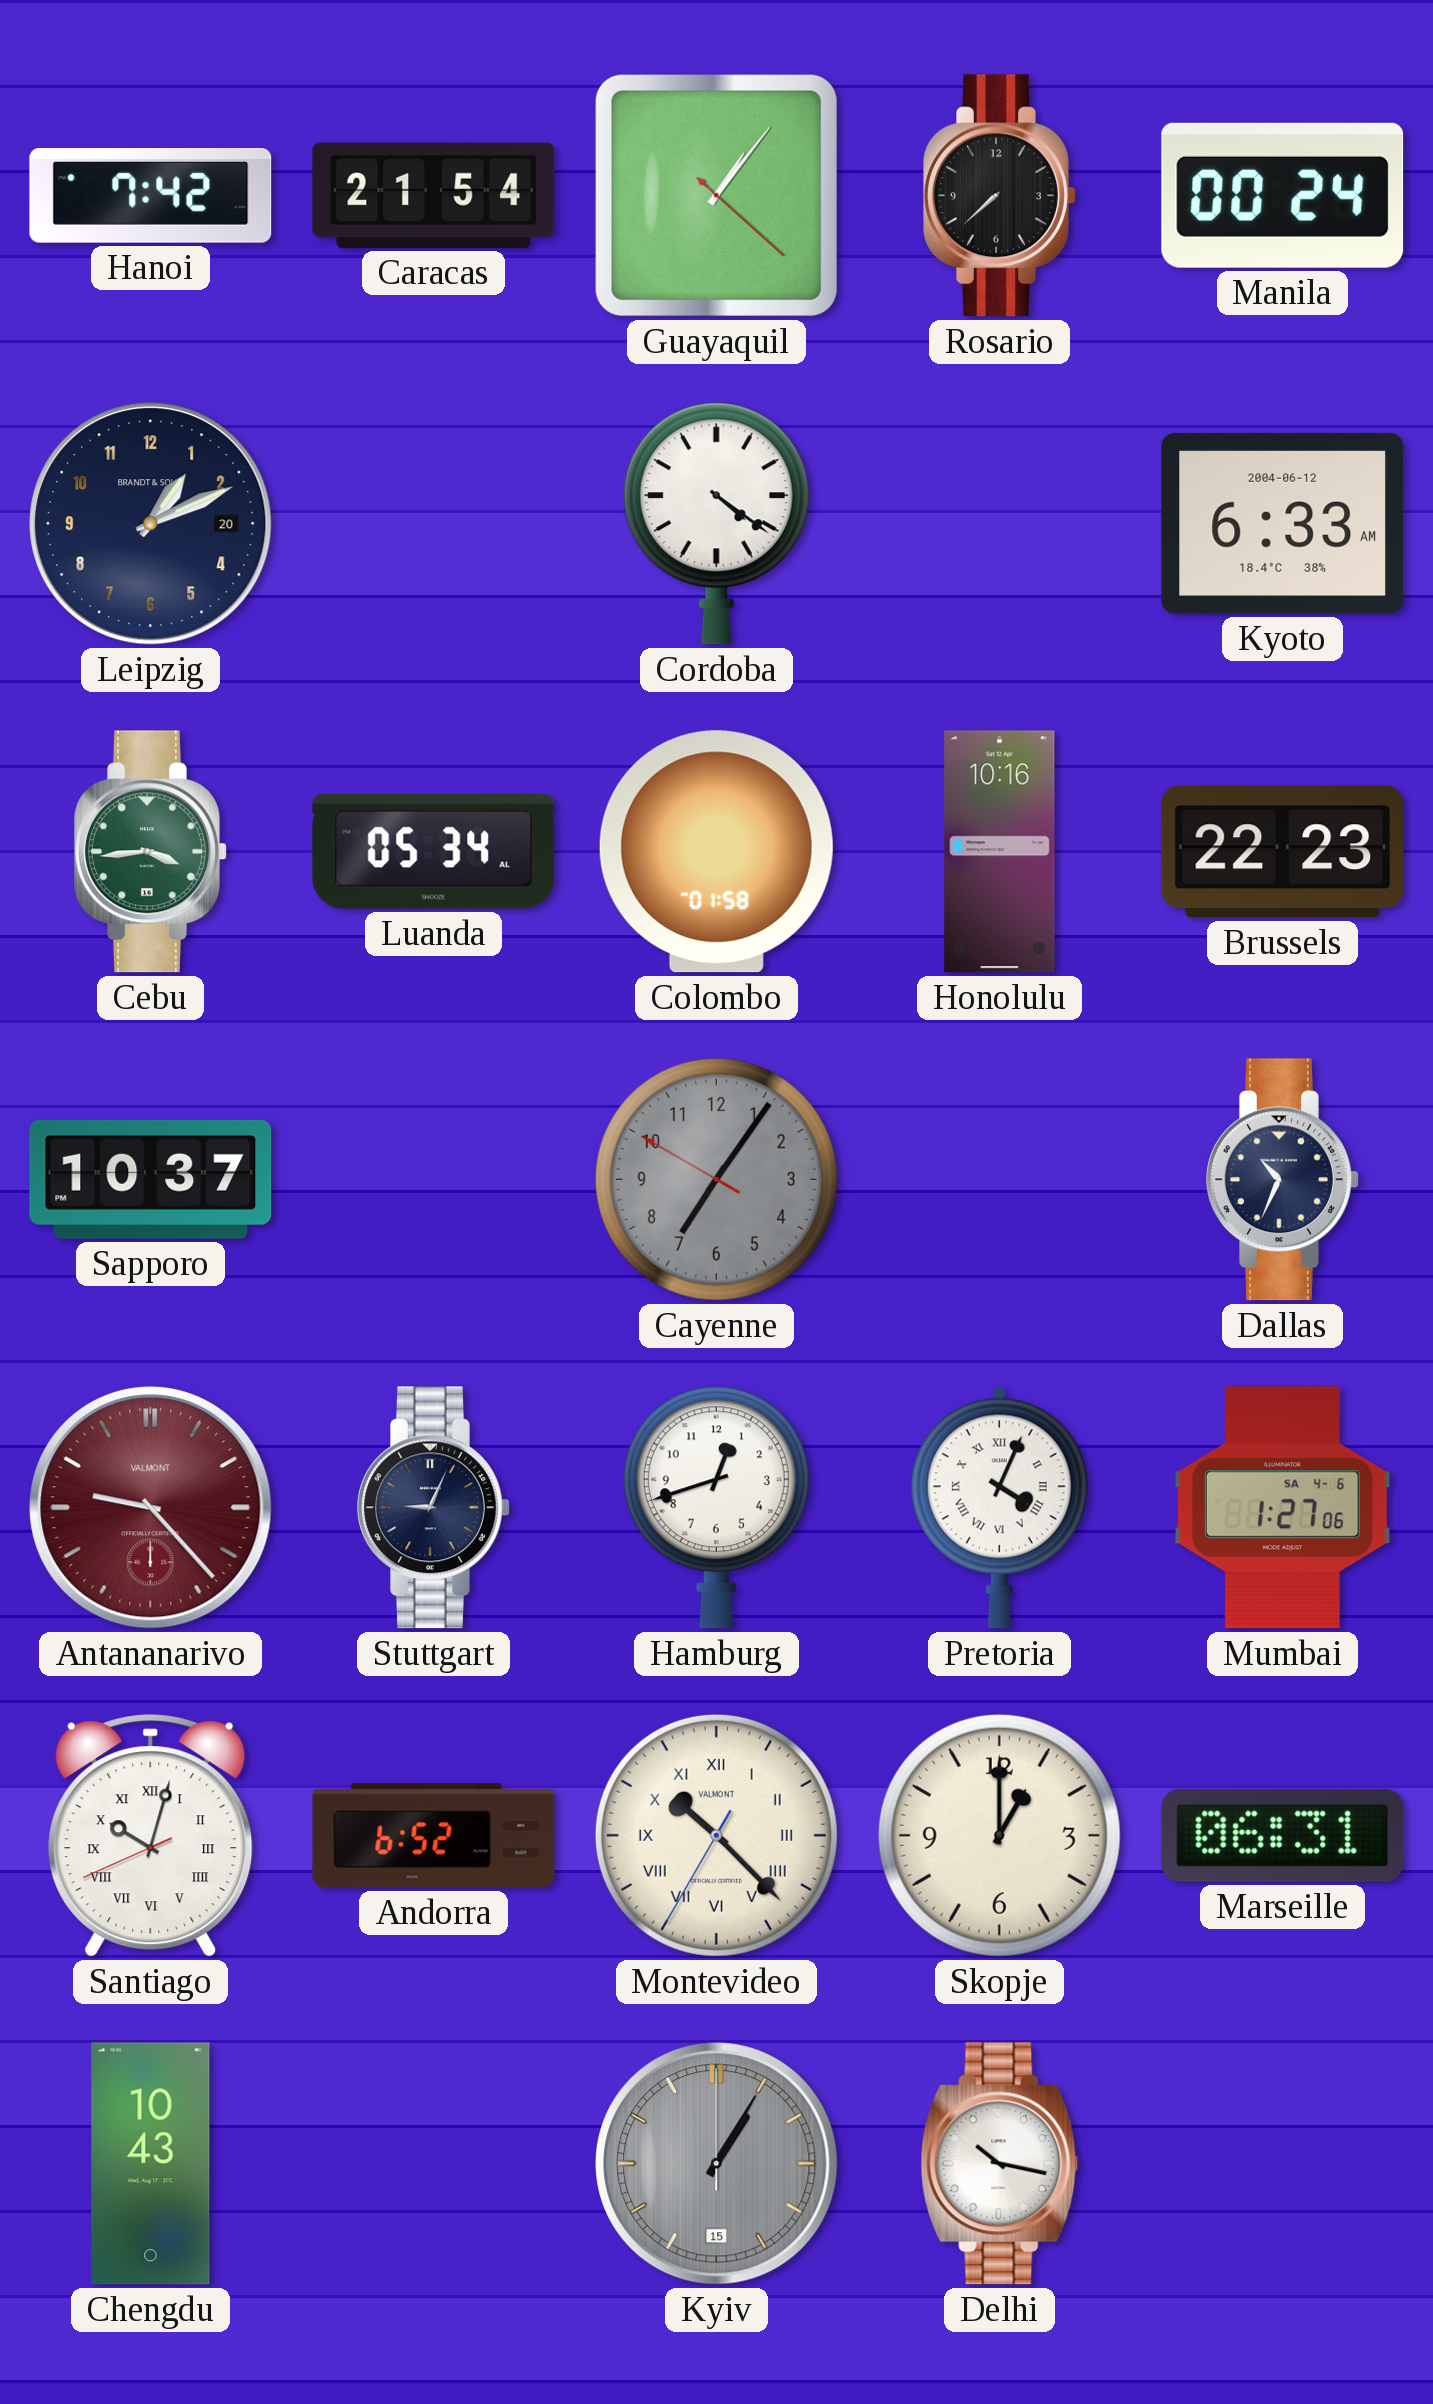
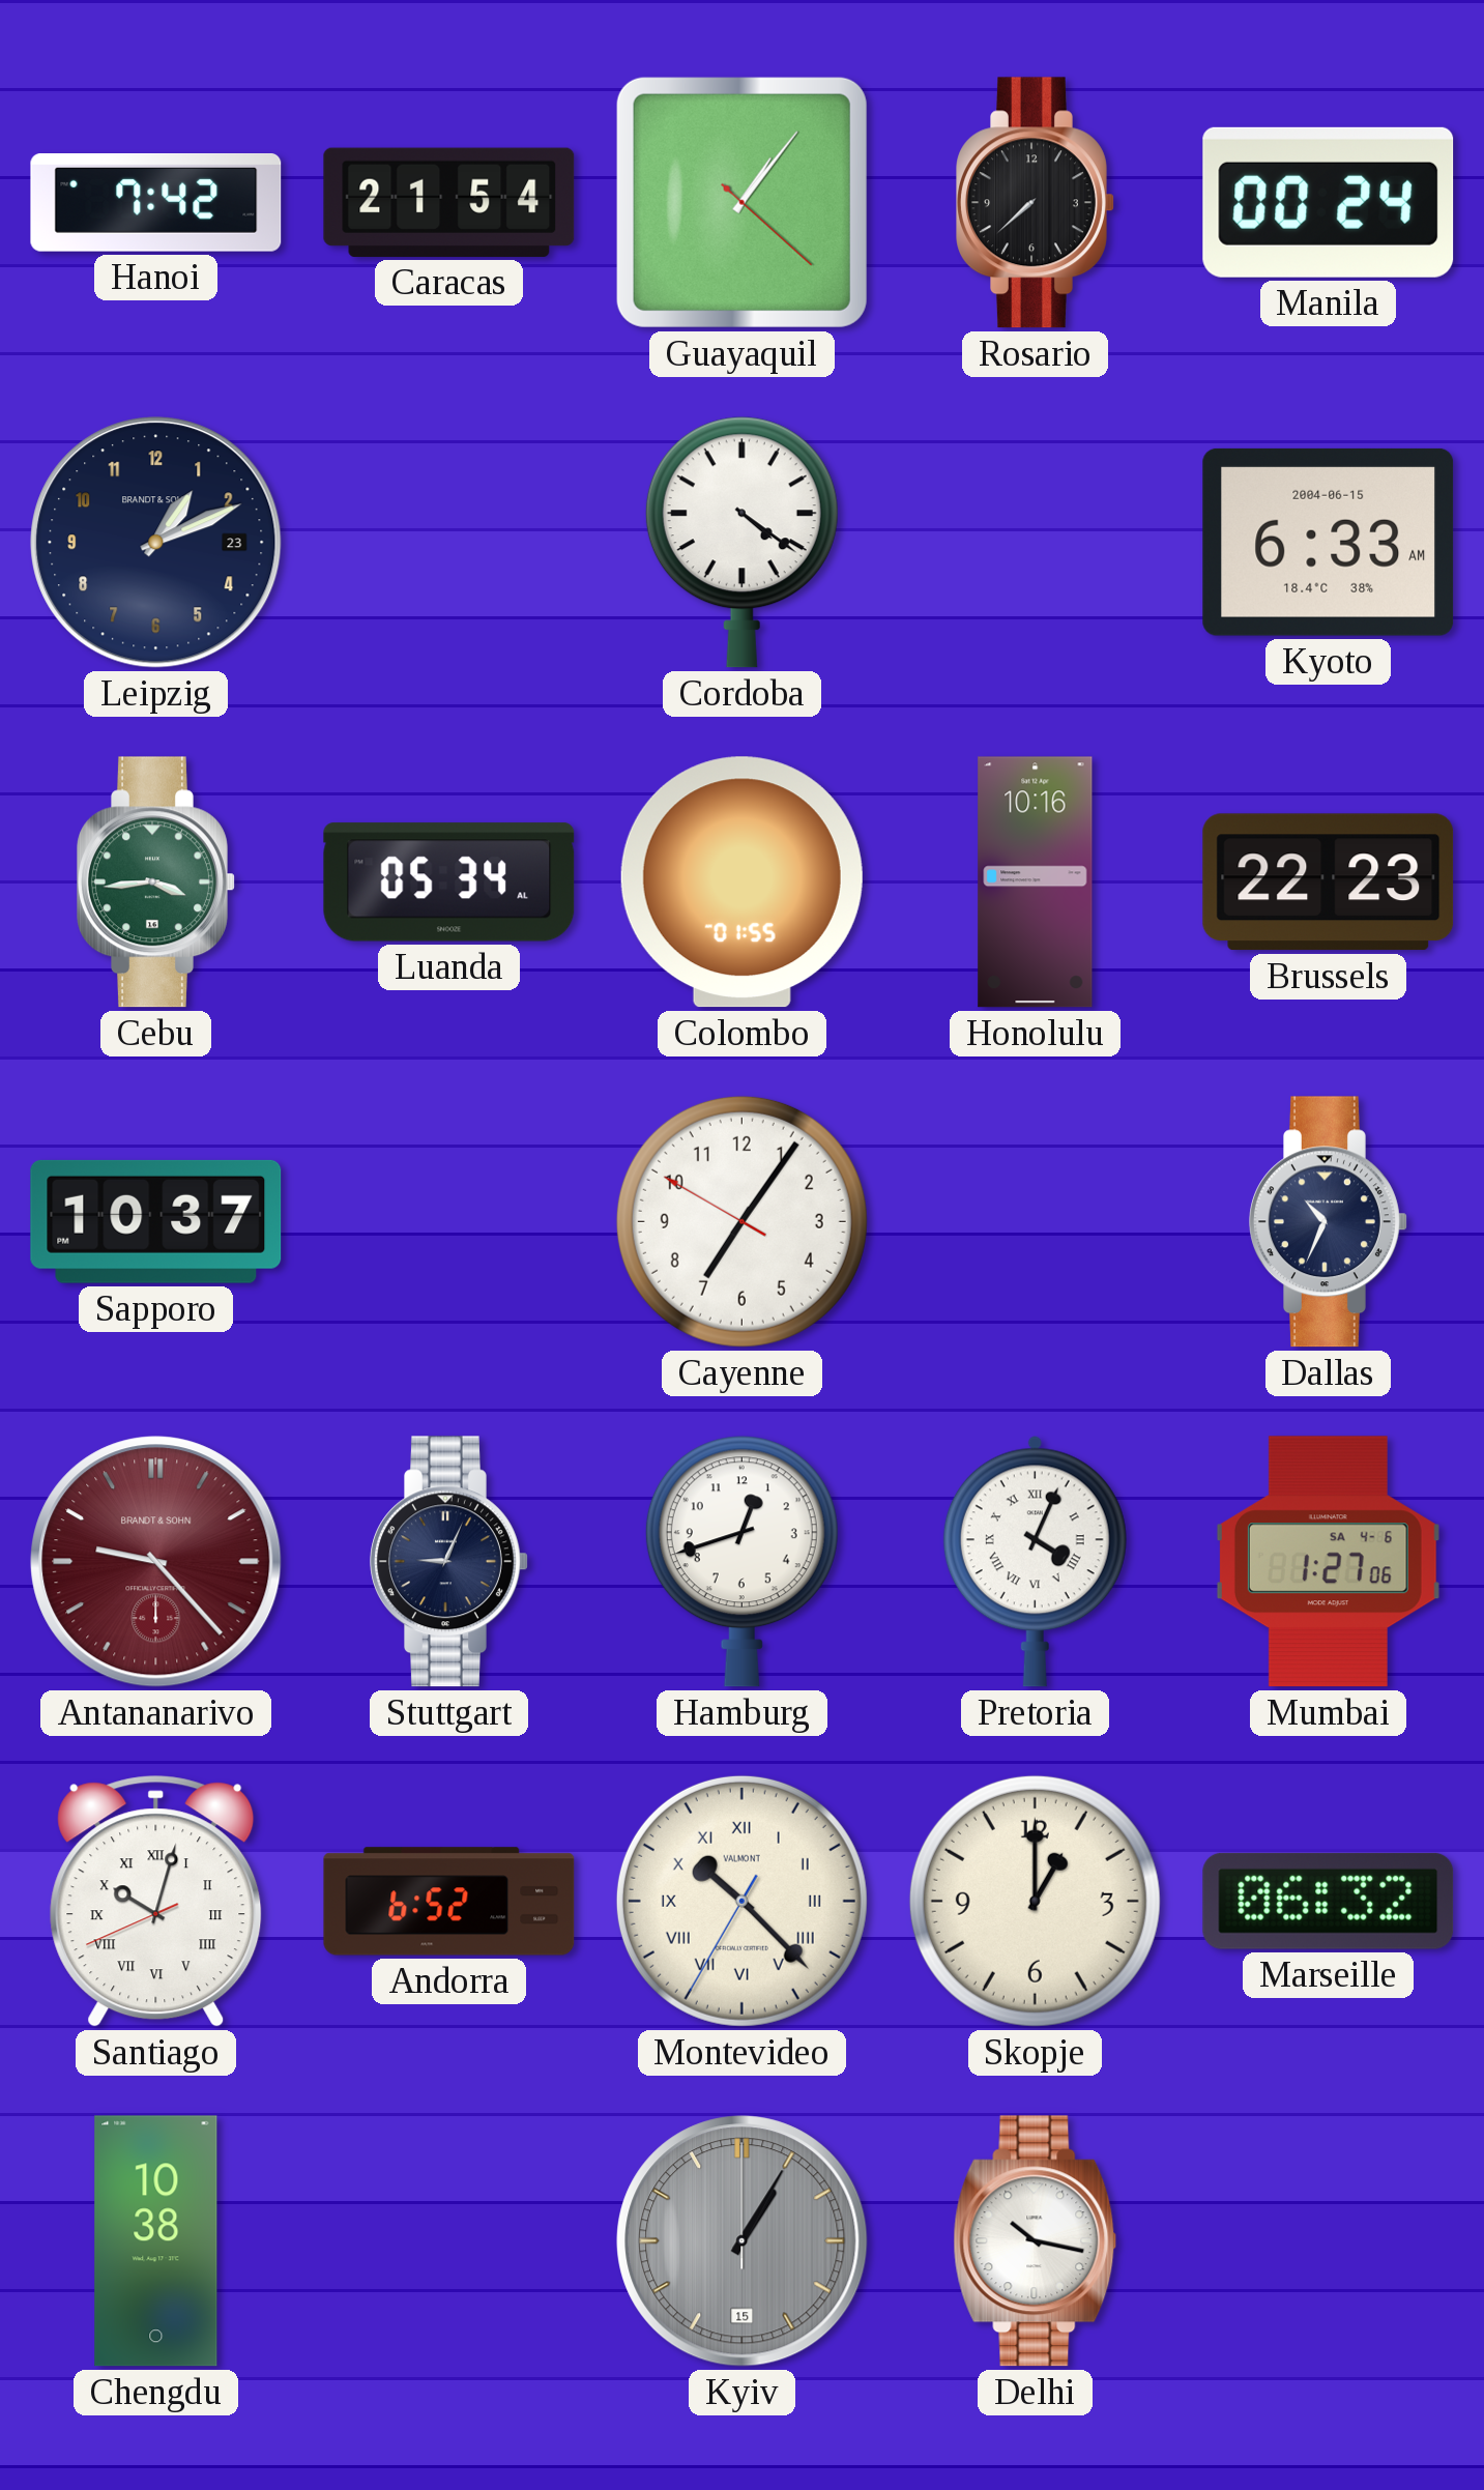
Leipzig date: 20 -> 23
Kyoto date: 2004-06-12 -> 2004-06-15
Colombo: 01:58 -> 01:55
Cayenne dial: grey -> white
Antananarivo brand: VALMONT -> BRANDT & SOHN
Marseille: 06:31 -> 06:32
Chengdu: 10:43 -> 10:38
